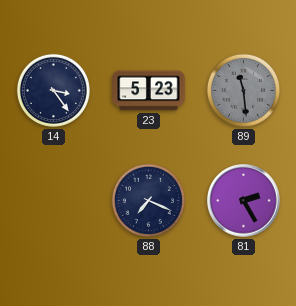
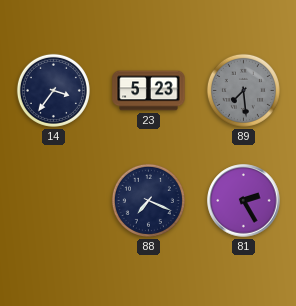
14: 3:24 -> 3:36
89: 11:29 -> 7:29
